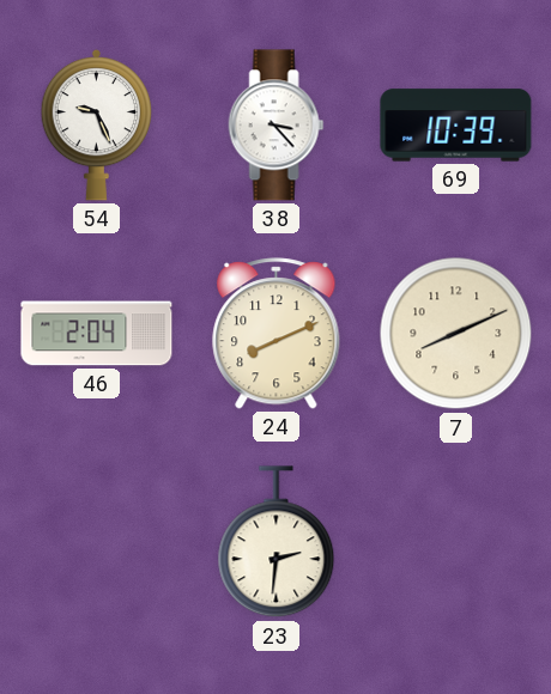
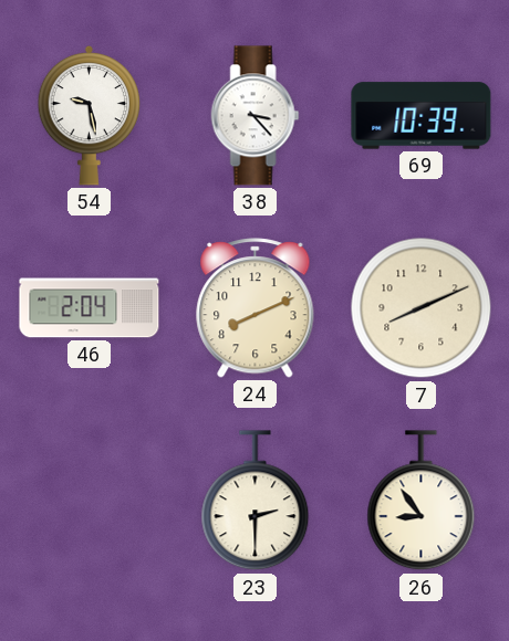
54: 9:26 -> 9:28
23: 2:31 -> 2:30
26: none -> 8:54
